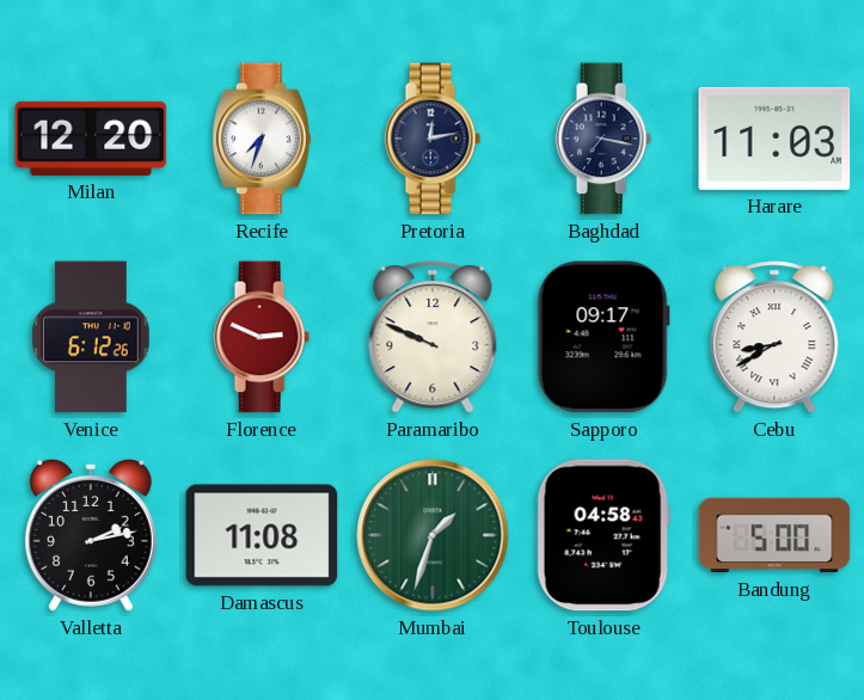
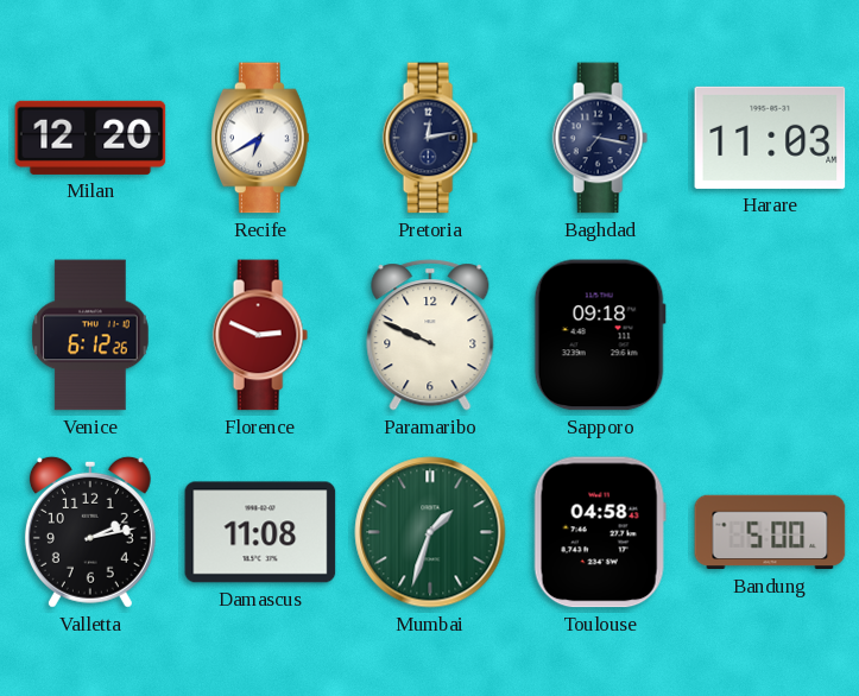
Recife: 7:33 -> 6:40
Sapporo: 09:17 -> 09:18
Cebu: 8:40 -> none
